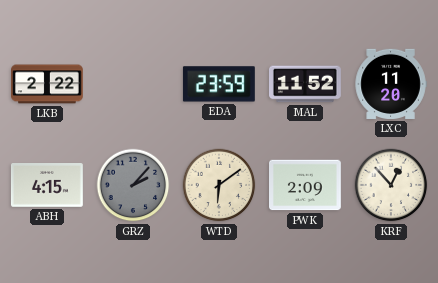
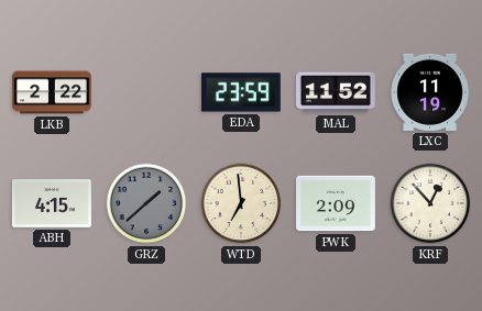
LXC: 11:20 -> 11:19
GRZ: 2:07 -> 1:38
WTD: 6:09 -> 6:59
